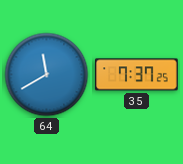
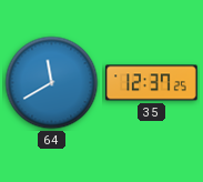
35: 7:37 -> 12:37
